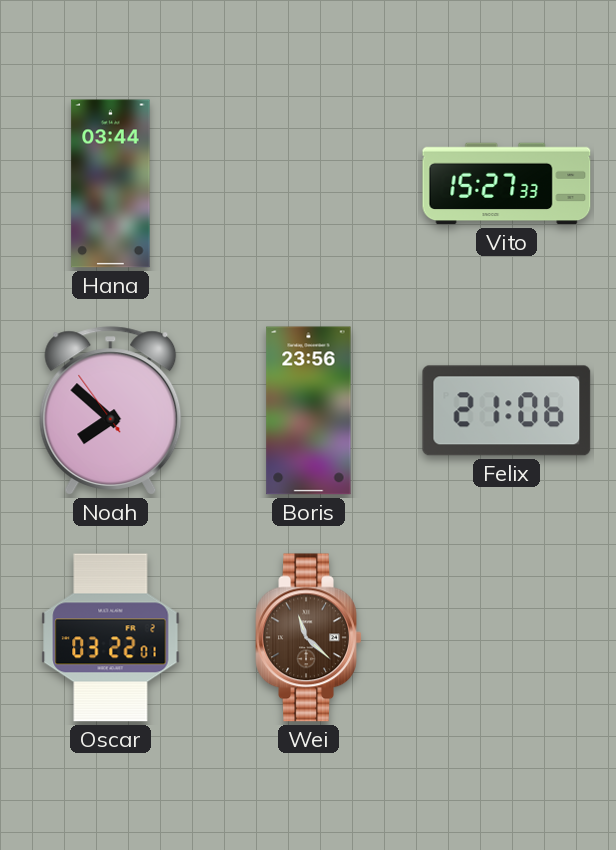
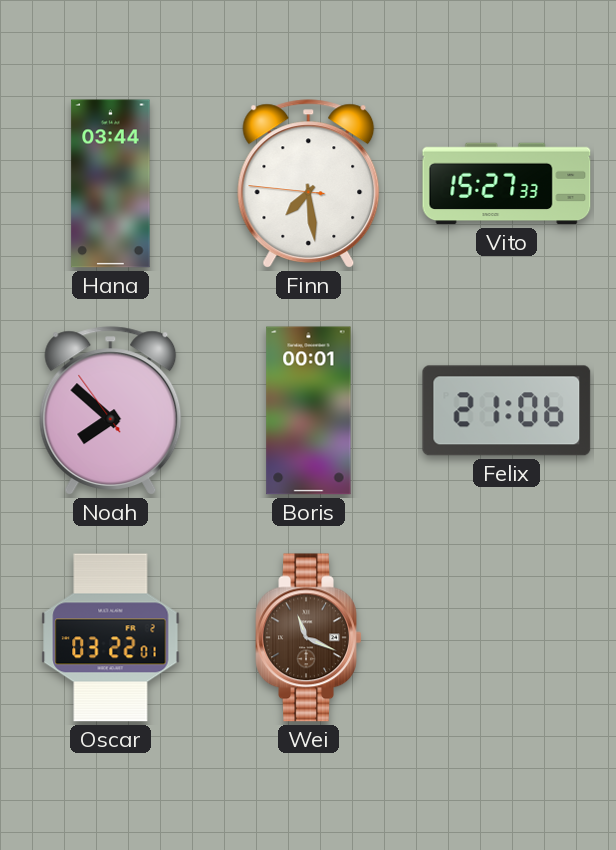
Finn: none -> 7:28
Boris: 23:56 -> 00:01
Wei: 11:22 -> 11:19
